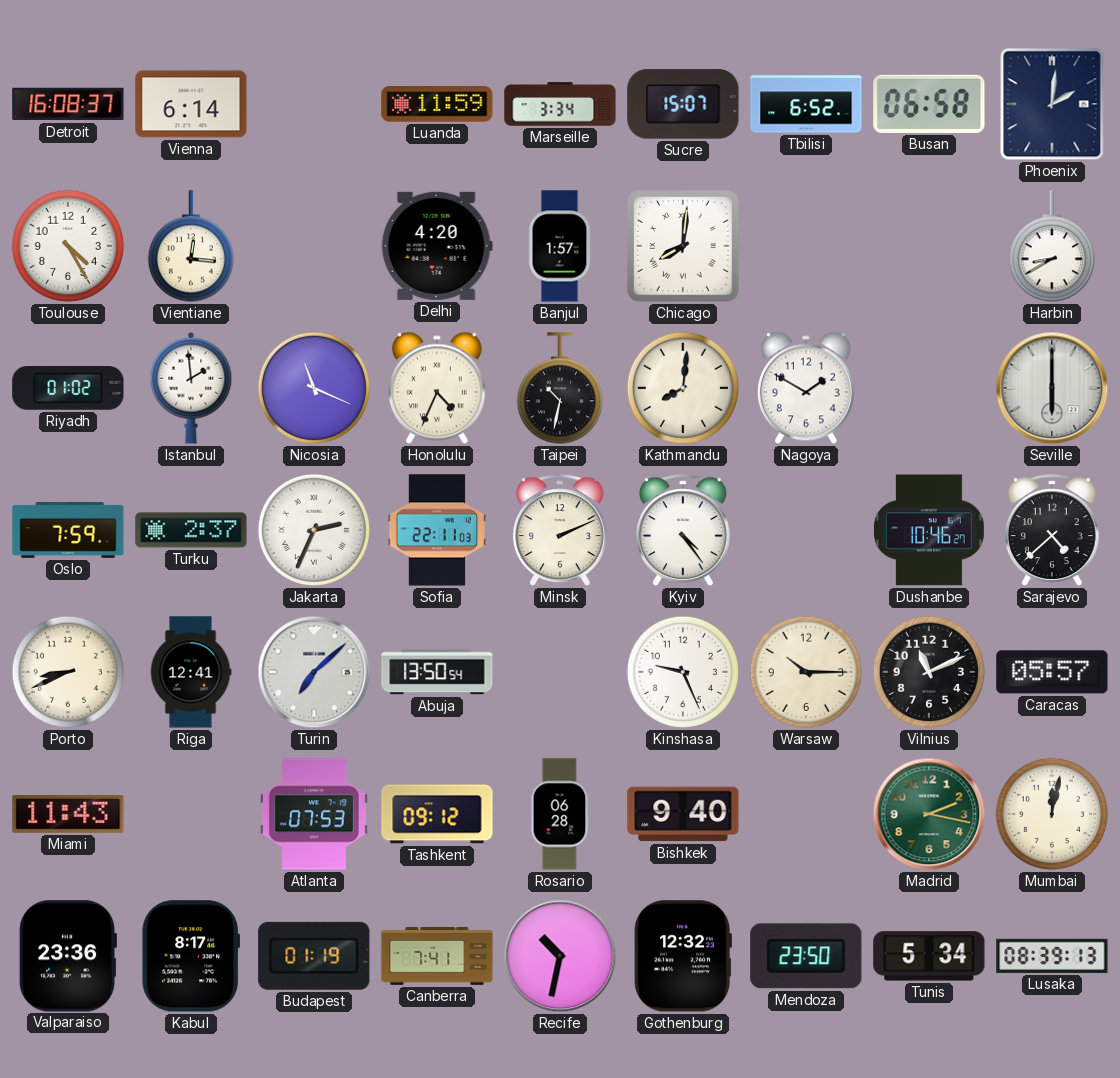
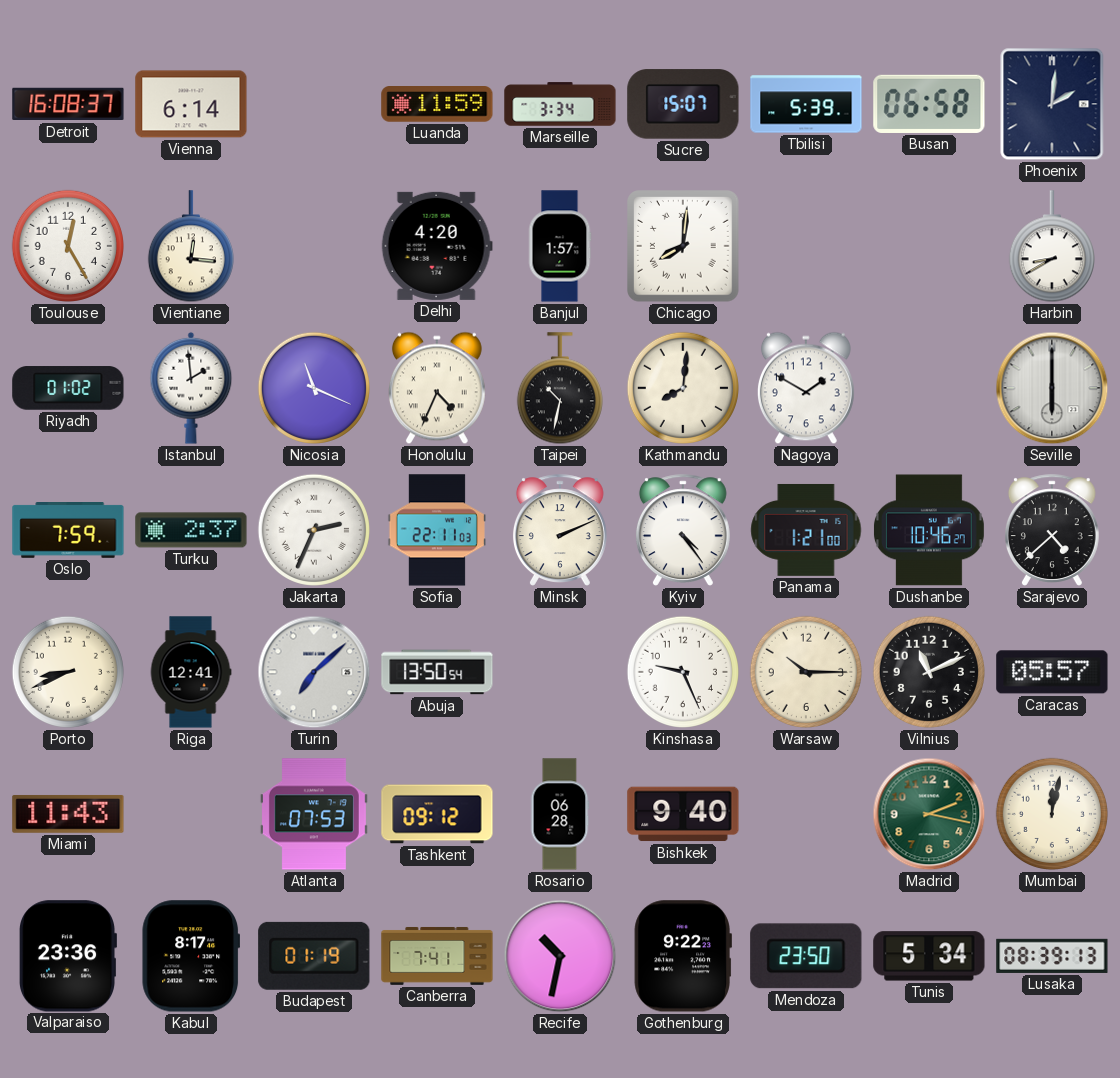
Tbilisi: 6:52 -> 5:39
Toulouse: 4:25 -> 12:25
Panama: none -> 1:21
Gothenburg: 12:32 -> 9:22
